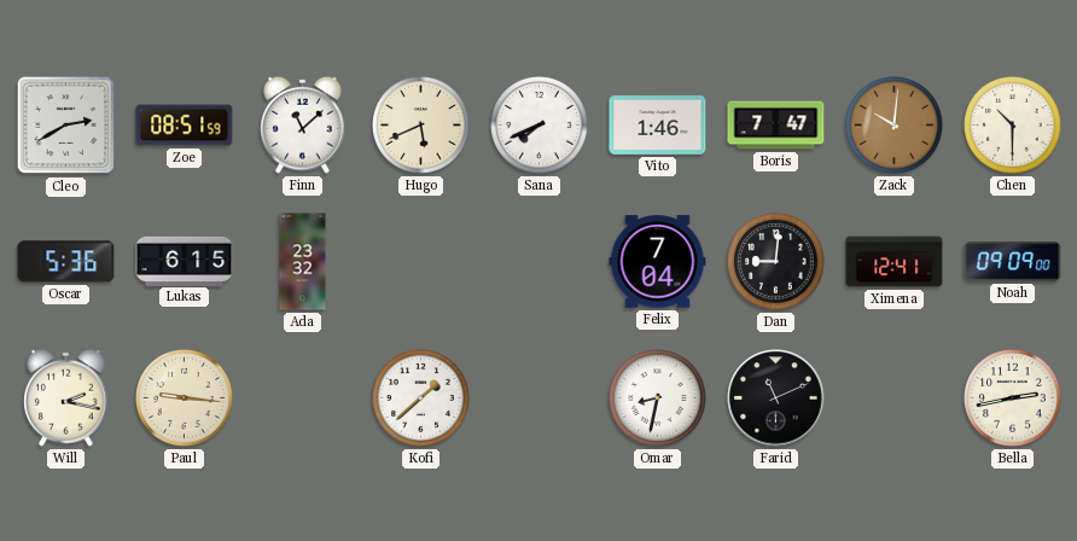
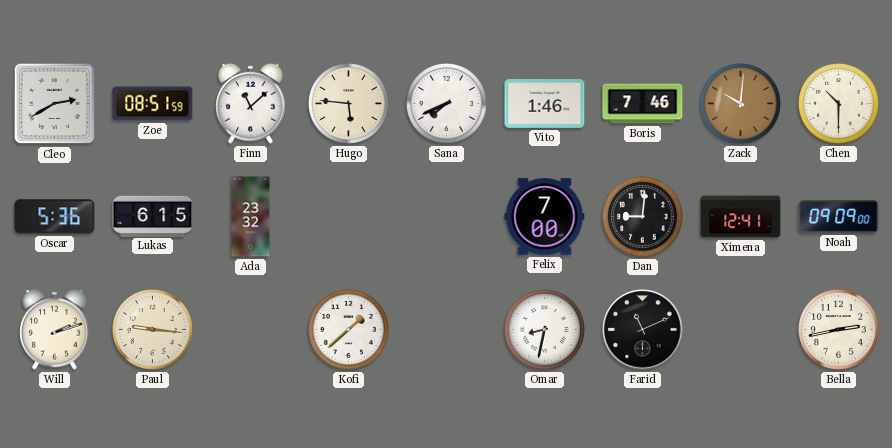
Hugo: 5:41 -> 5:46
Boris: 7:47 -> 7:46
Felix: 7:04 -> 7:00
Will: 2:17 -> 2:12
